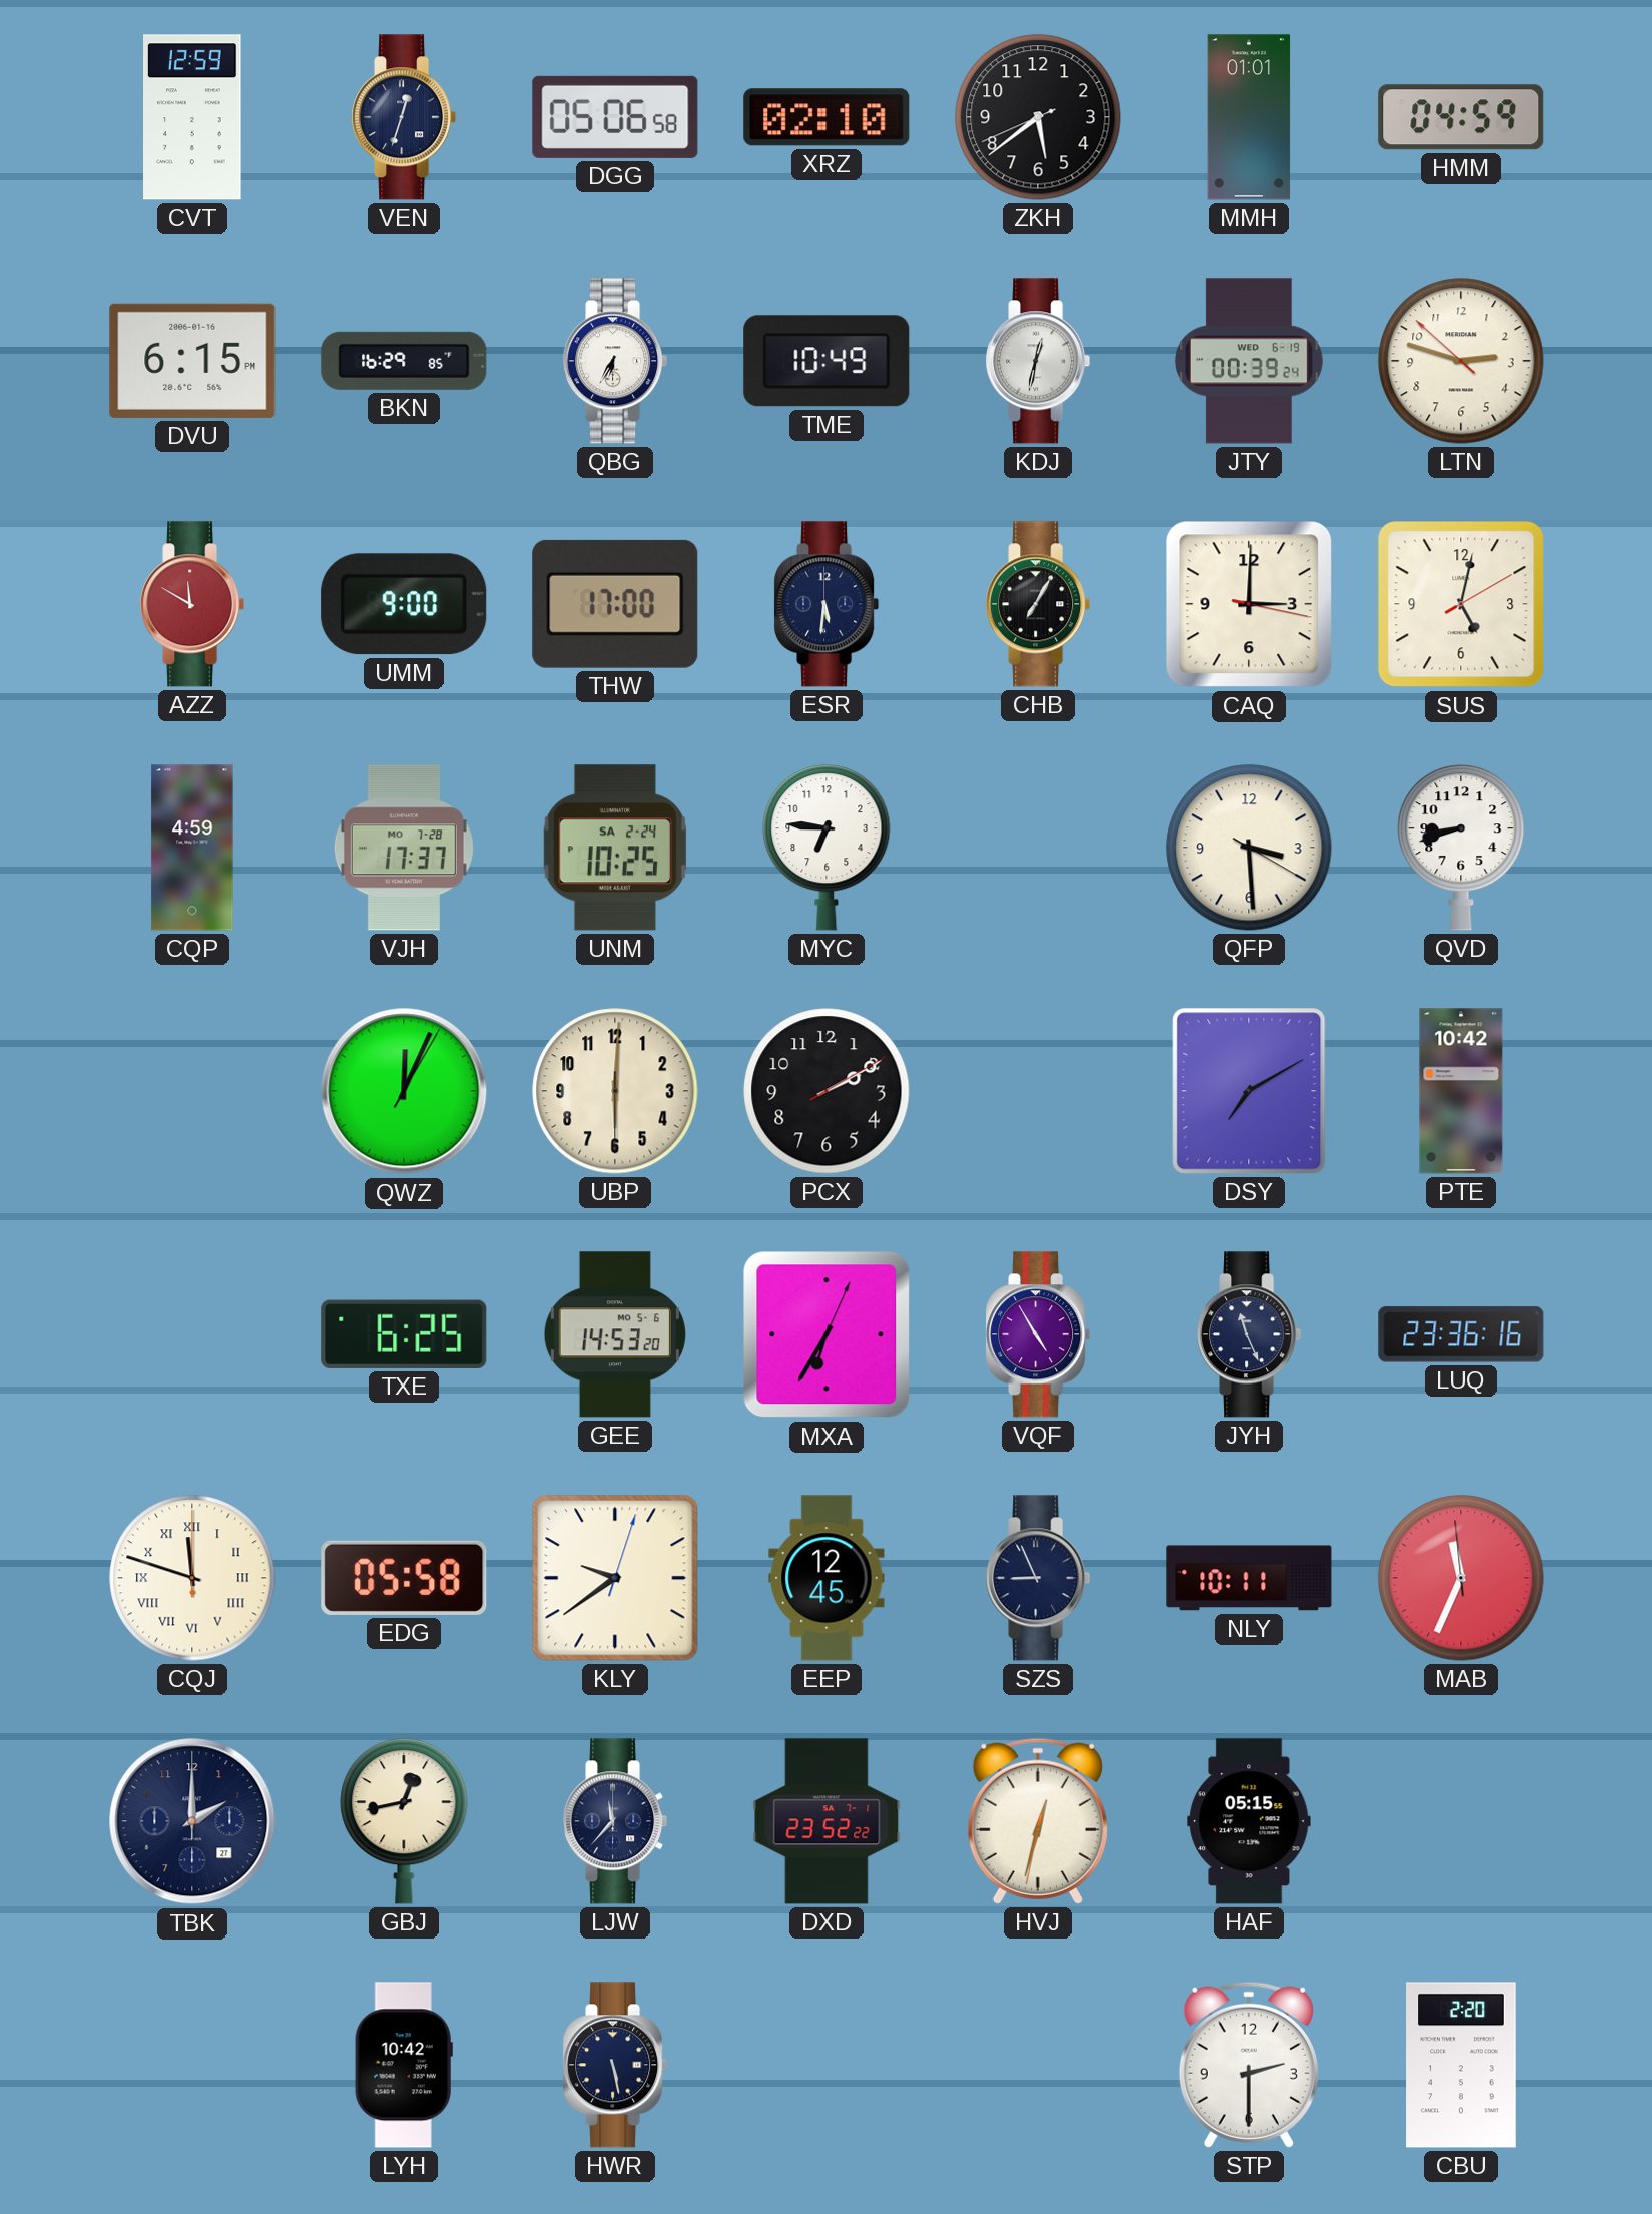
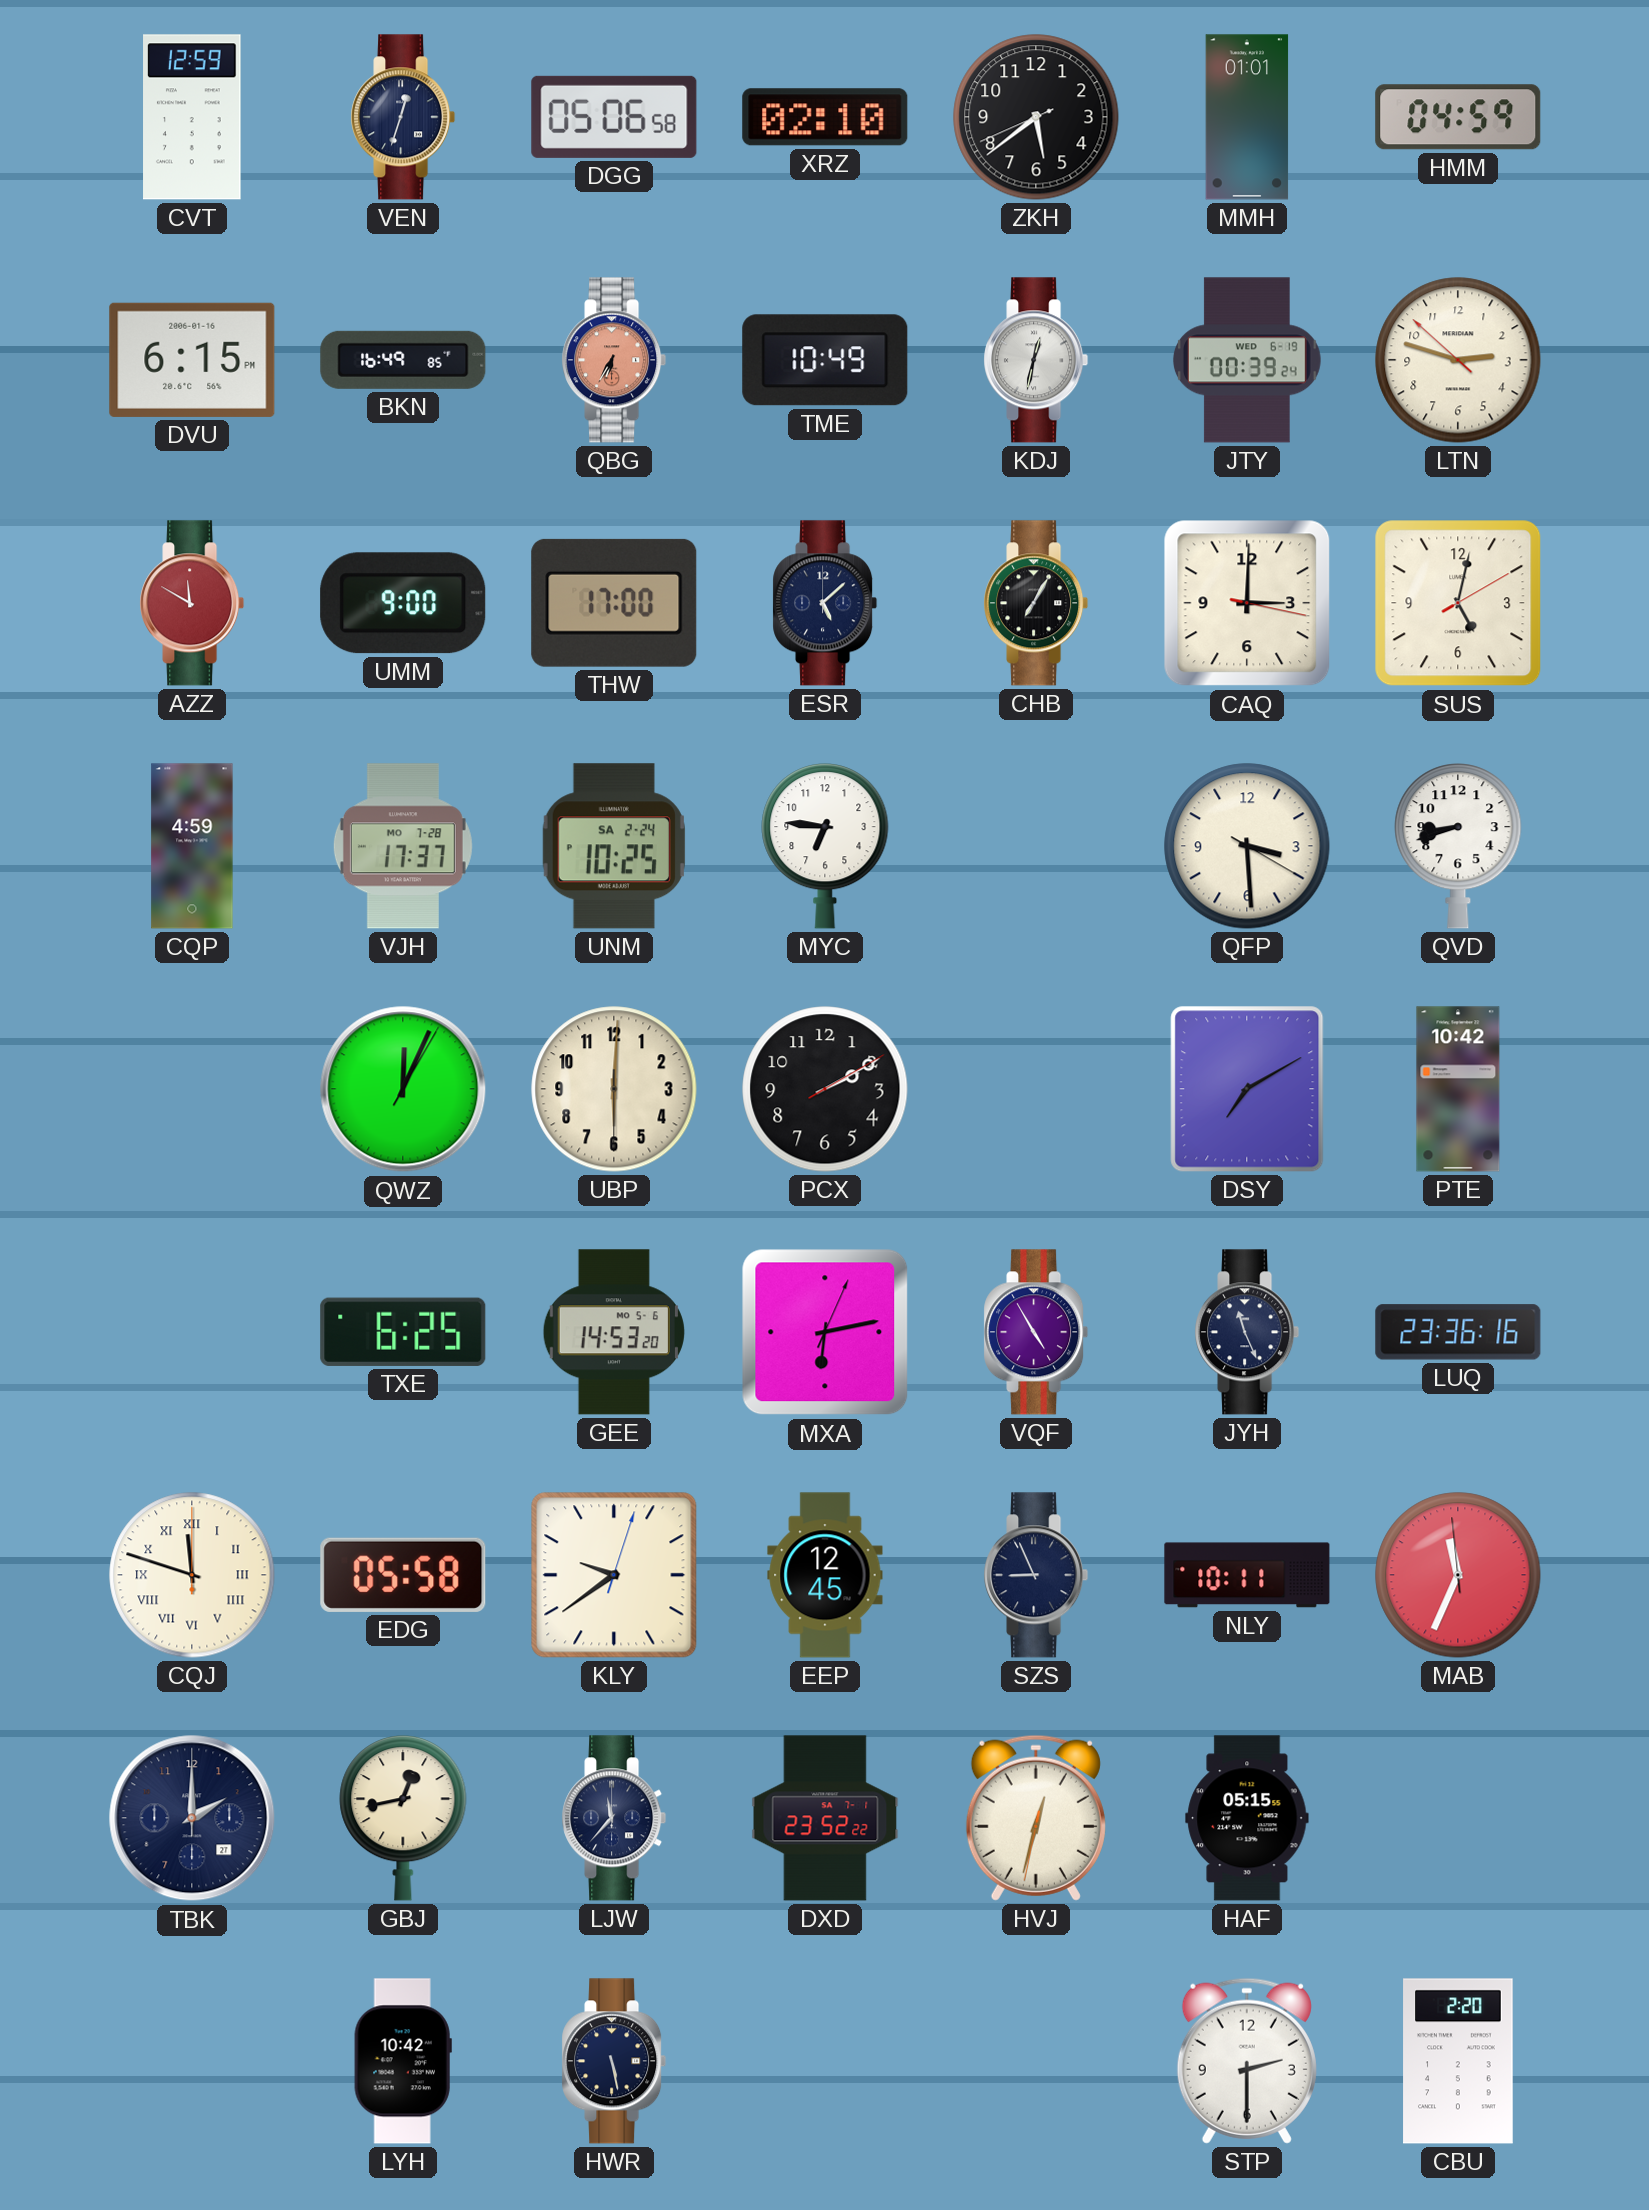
BKN: 16:29 -> 16:49
QBG dial: white -> salmon
ESR: 5:31 -> 5:08
MXA: 6:35 -> 6:13
